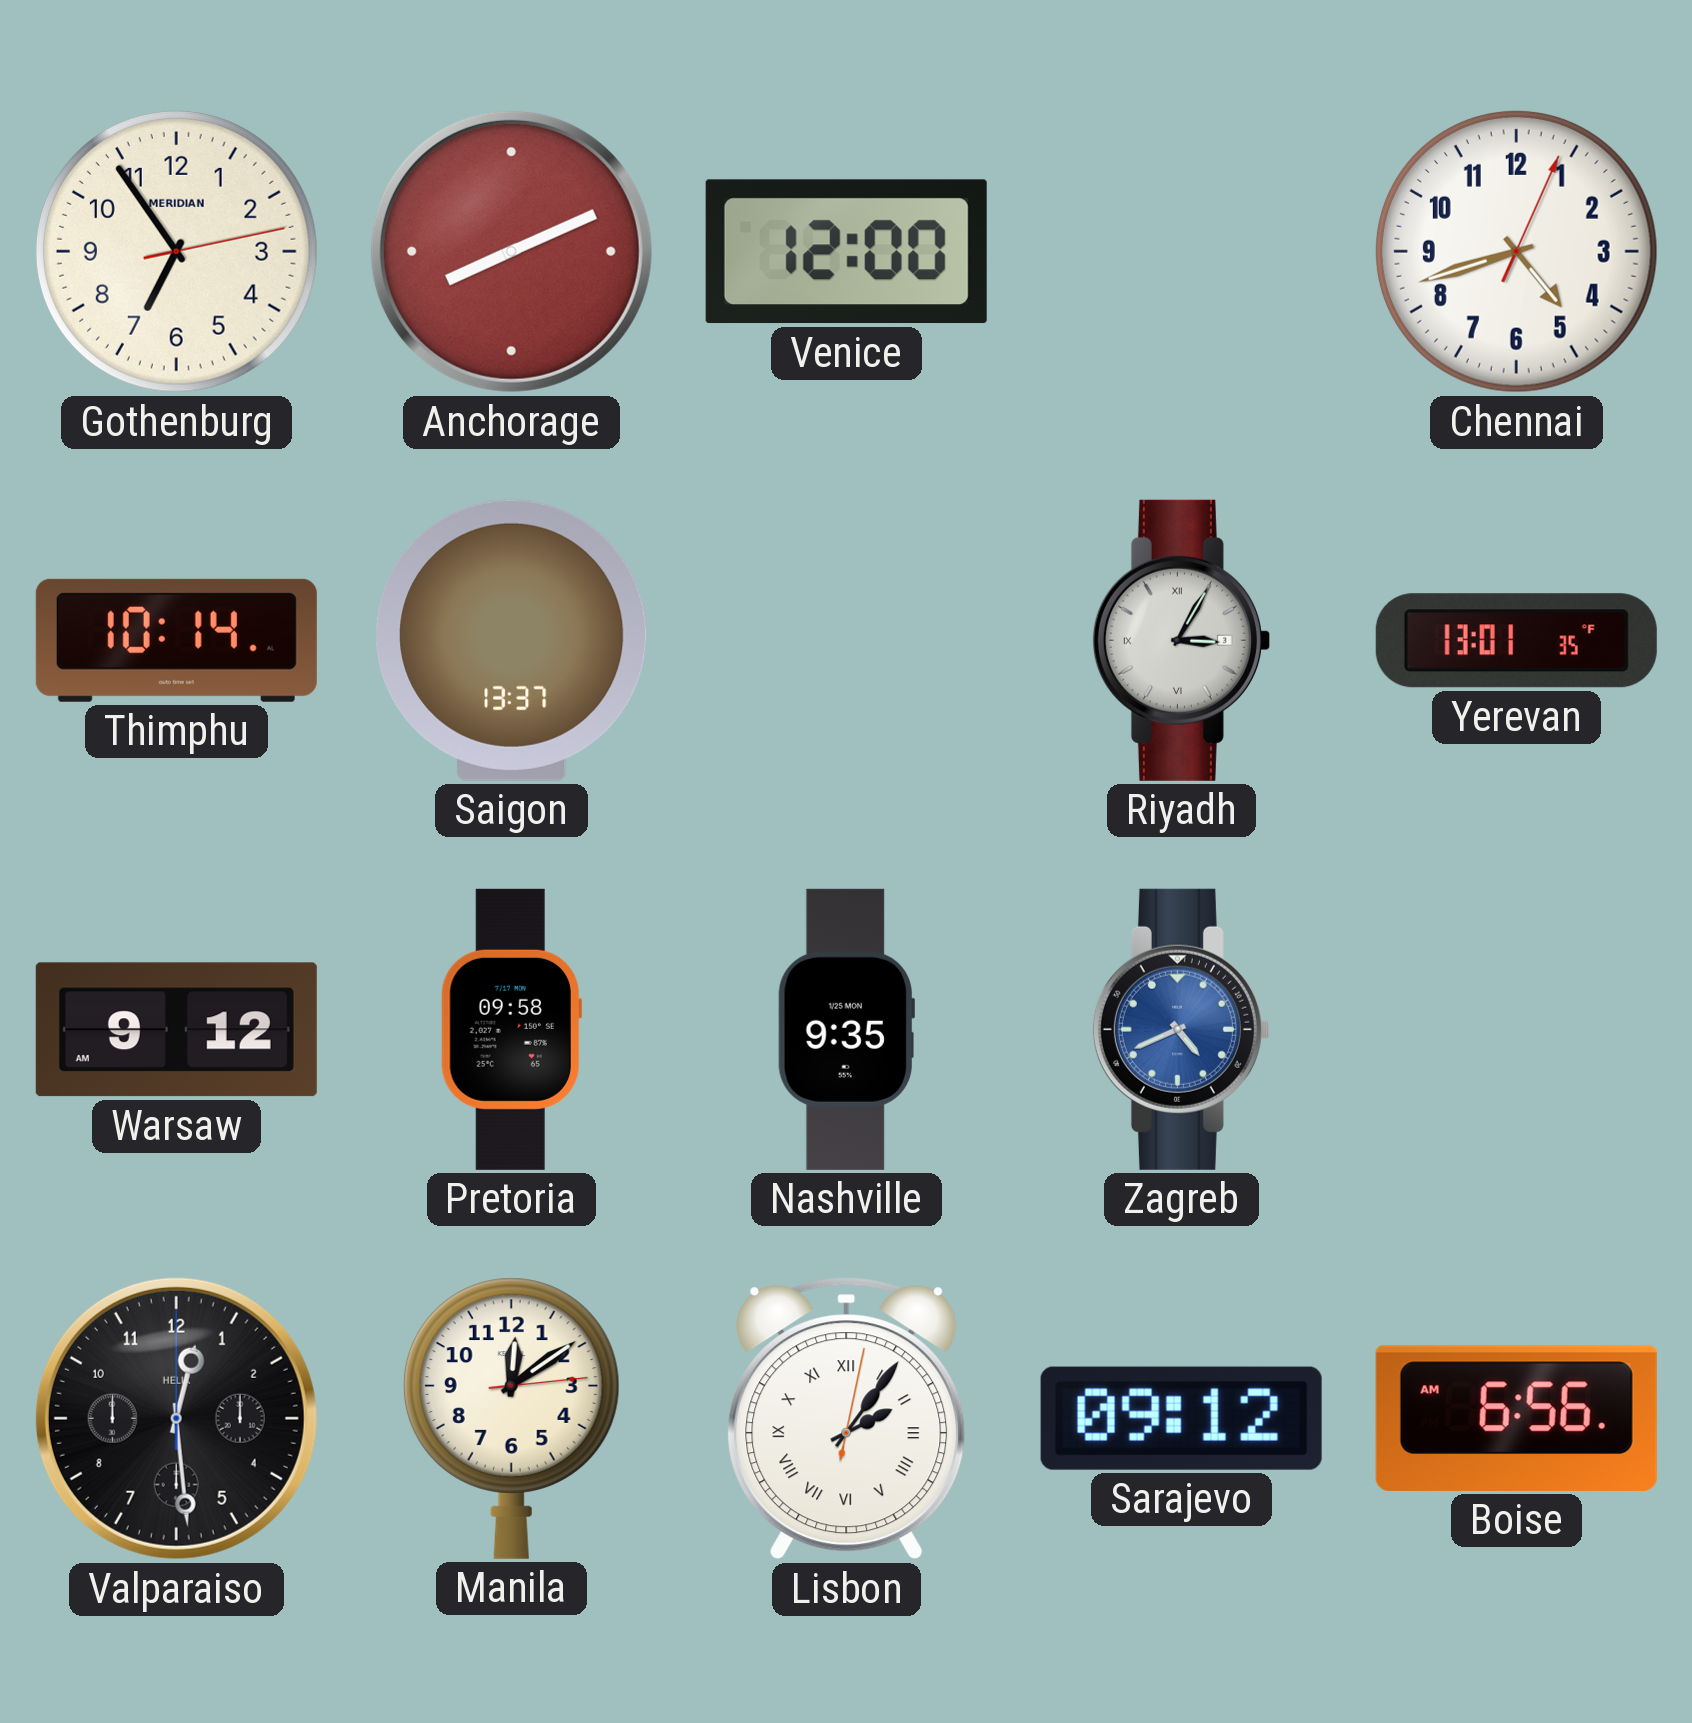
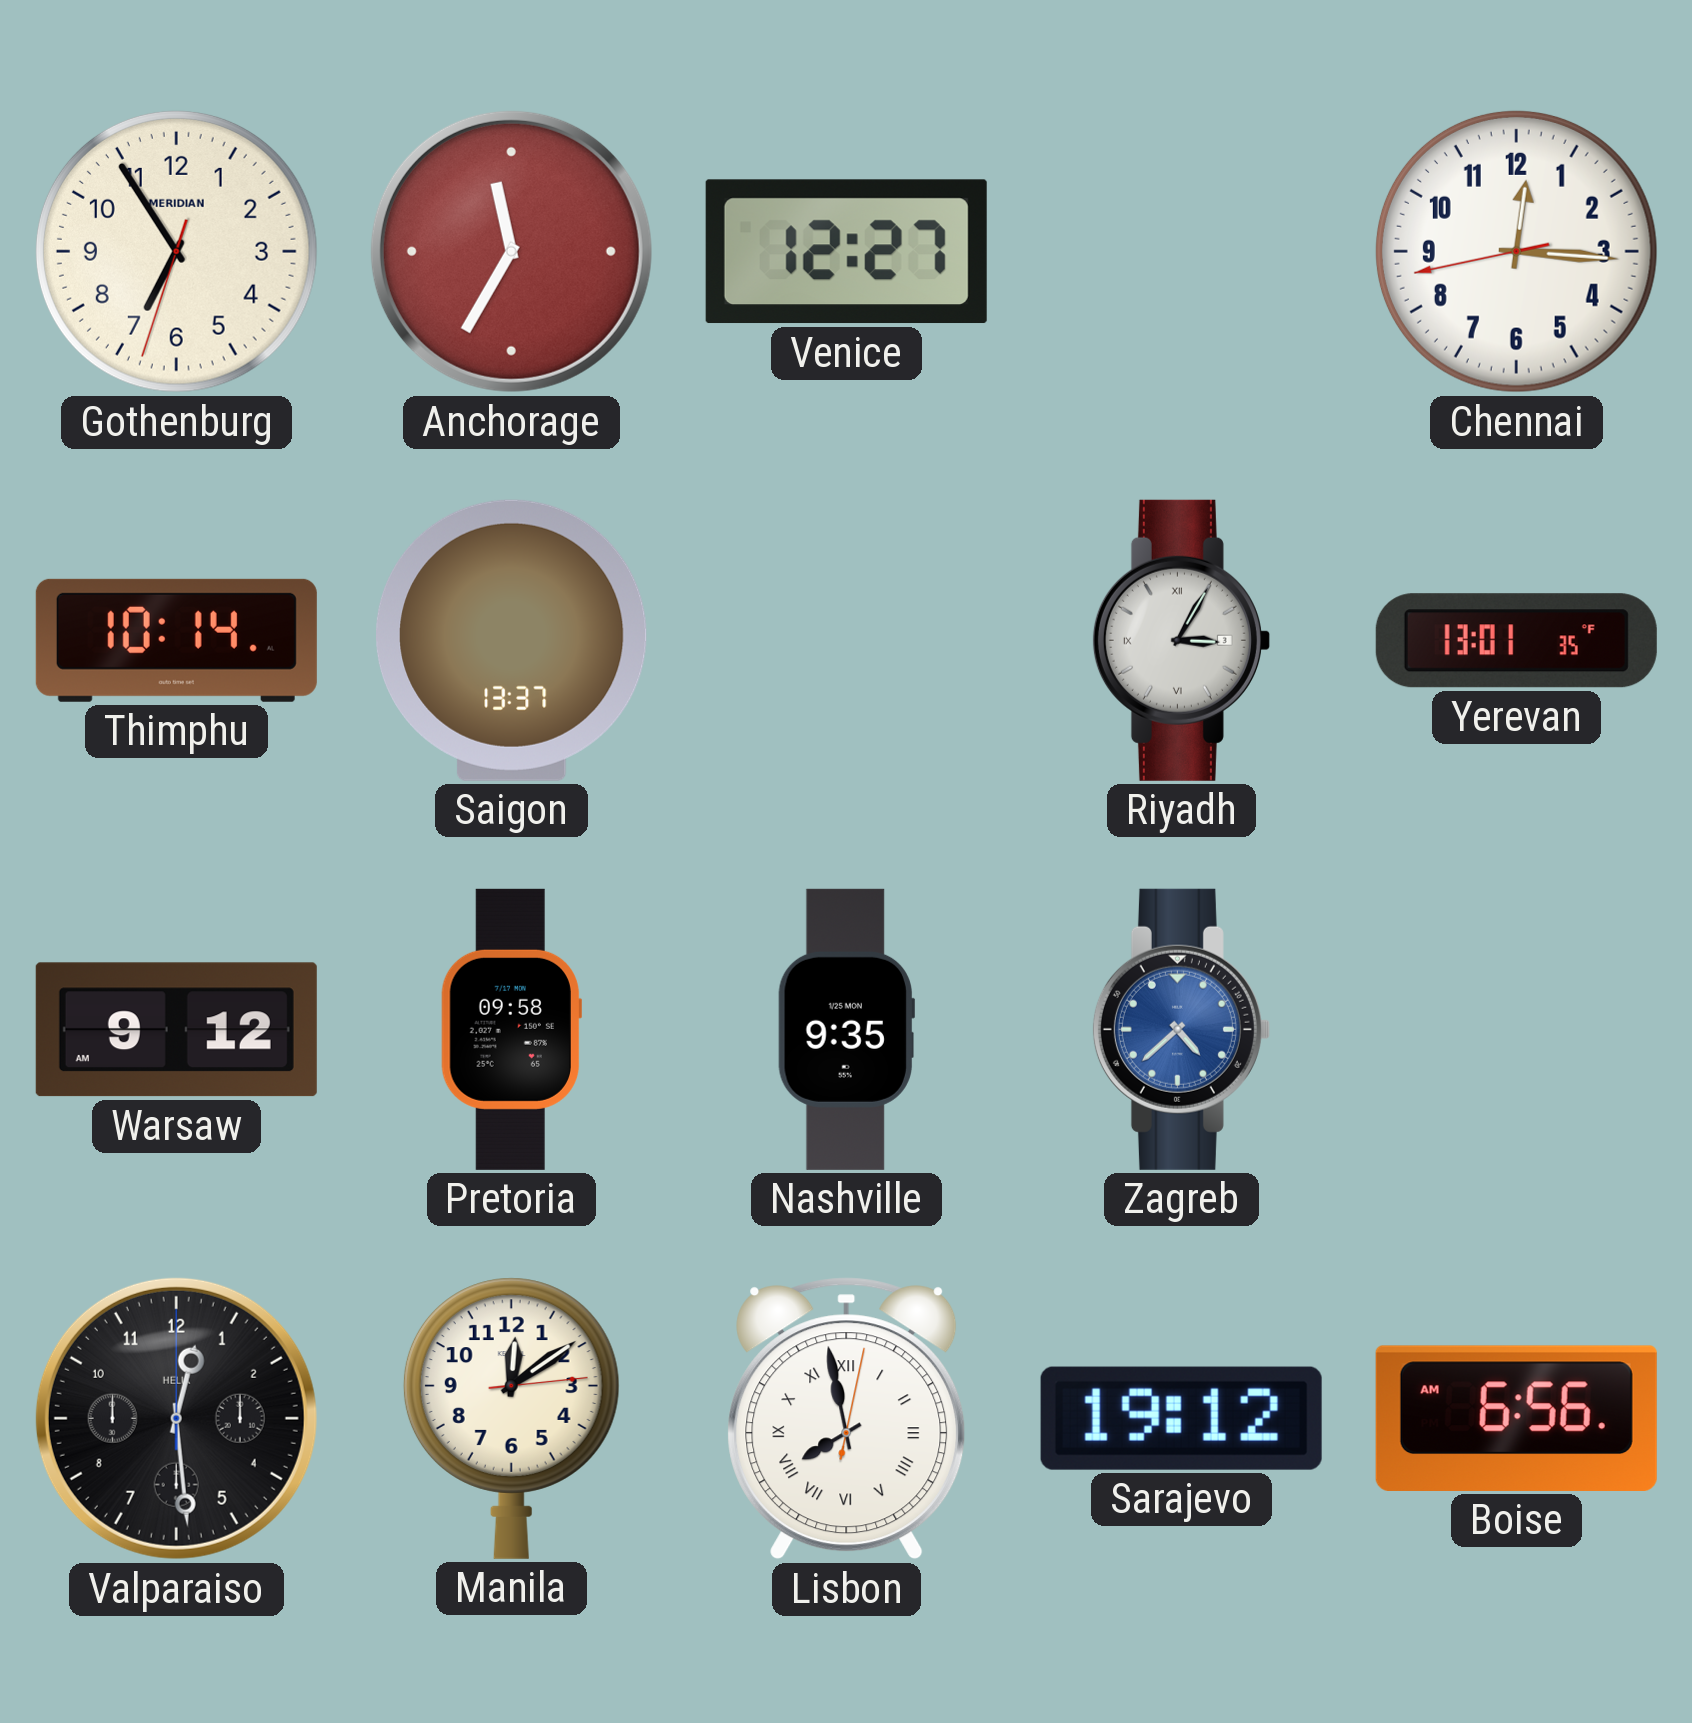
Gothenburg: 6:54:13 -> 6:54:33
Anchorage: 8:11 -> 11:35
Venice: 12:00 -> 12:27
Chennai: 4:42 -> 12:15
Zagreb: 4:41 -> 4:38
Lisbon: 2:06 -> 7:58
Sarajevo: 09:12 -> 19:12
